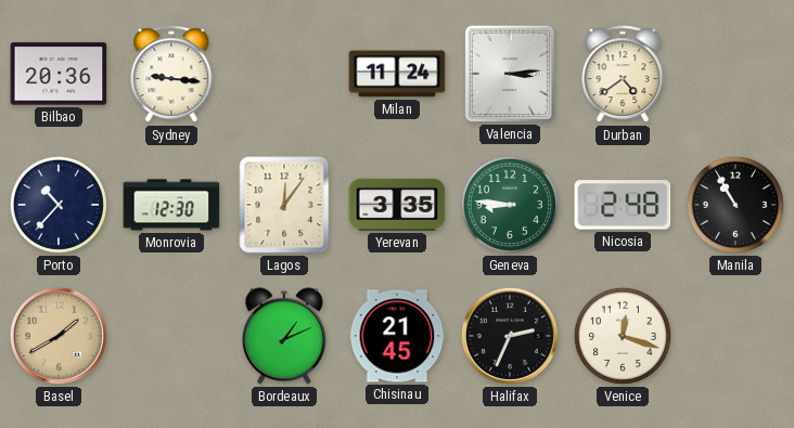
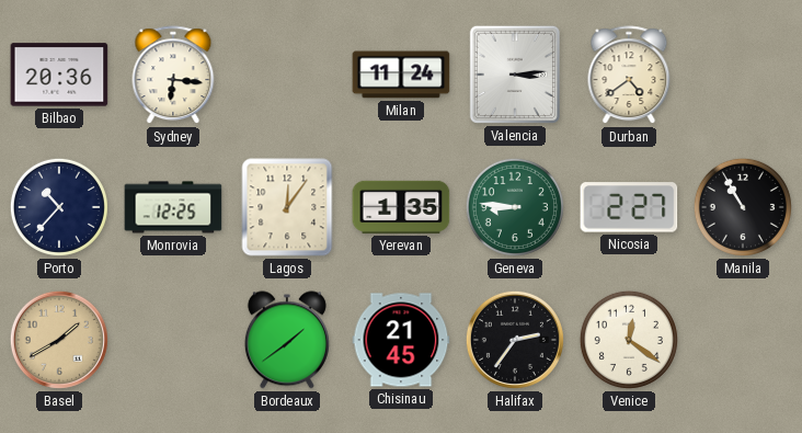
Sydney: 9:16 -> 6:16
Monrovia: 12:30 -> 12:25
Yerevan: 3:35 -> 1:35
Nicosia: 2:48 -> 2:27
Bordeaux: 1:11 -> 1:39
Halifax: 2:34 -> 2:36
Venice: 12:18 -> 12:21
